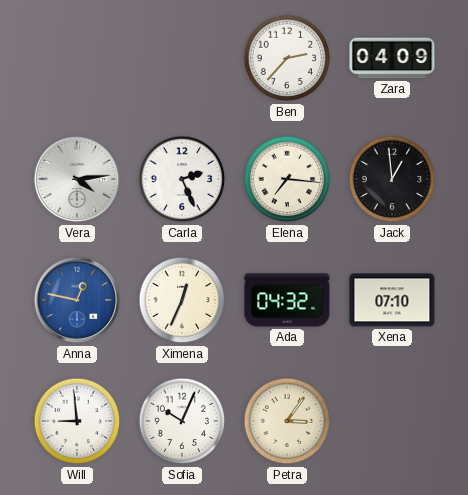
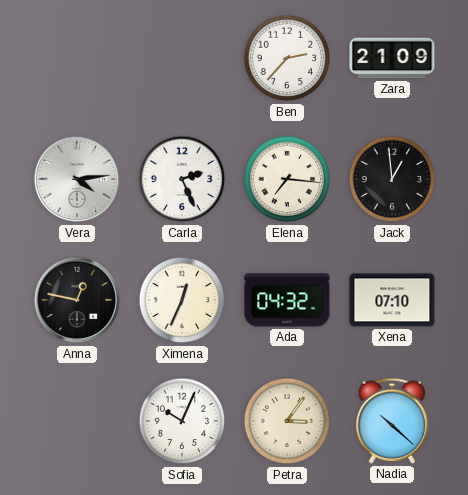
Zara: 04:09 -> 21:09
Anna dial: blue -> black
Will: 8:59 -> none
Nadia: none -> 10:22
